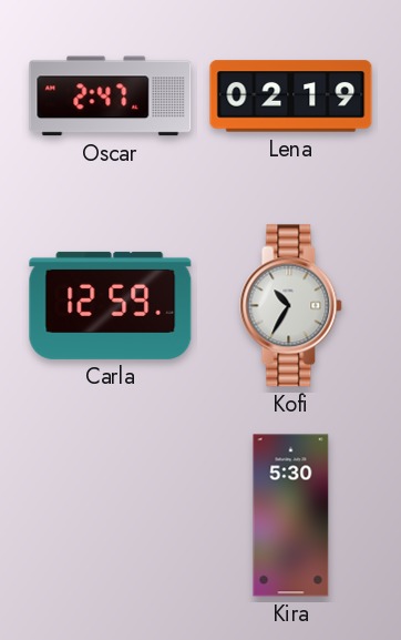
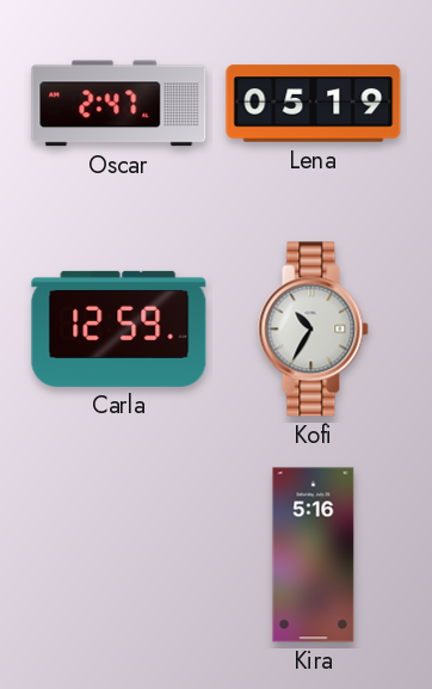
Lena: 02:19 -> 05:19
Kira: 5:30 -> 5:16
